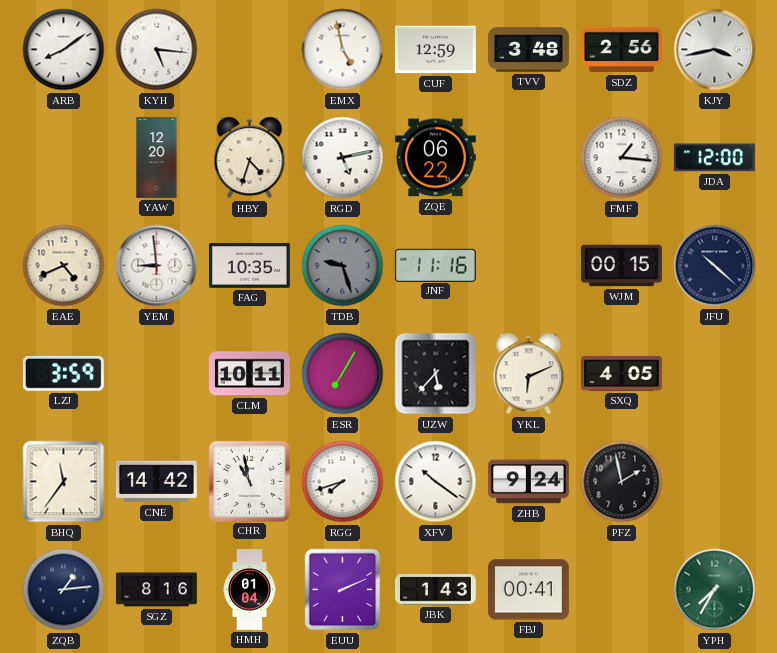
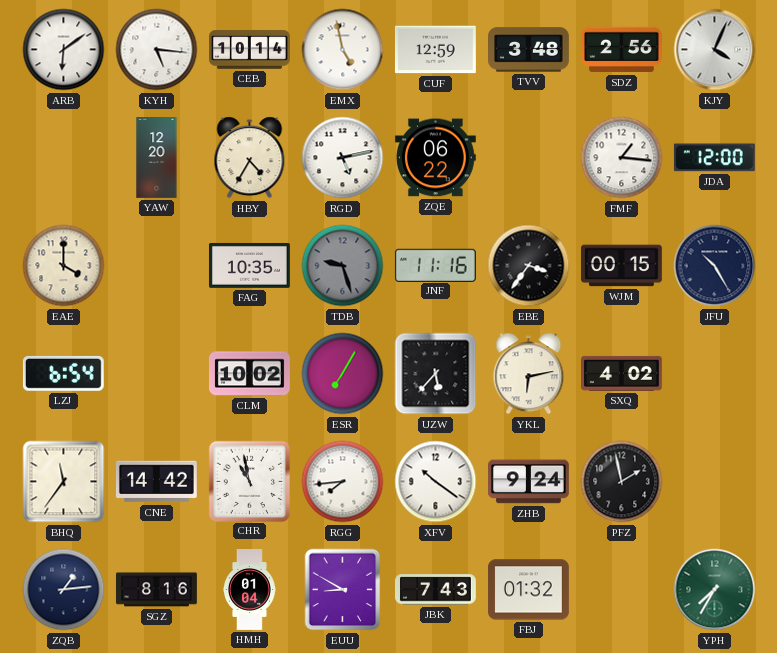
ARB: 8:09 -> 6:09
CEB: none -> 10:14
KJY: 3:43 -> 4:04
HBY: 4:33 -> 4:35
EAE: 4:41 -> 4:00
YEM: 8:59 -> none
EBE: none -> 3:36
JFU: 10:22 -> 10:25
LZJ: 3:59 -> 6:54
CLM: 10:11 -> 10:02
YKL: 6:11 -> 6:13
SXQ: 4:05 -> 4:02
RGG: 7:42 -> 7:44
EUU: 2:11 -> 8:50
JBK: 1:43 -> 7:43
FBJ: 00:41 -> 01:32
